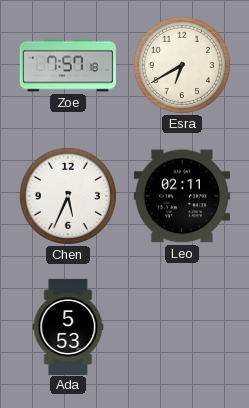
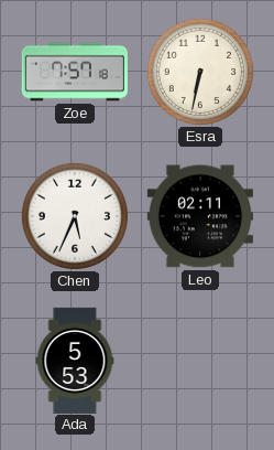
Esra: 6:40 -> 6:32
